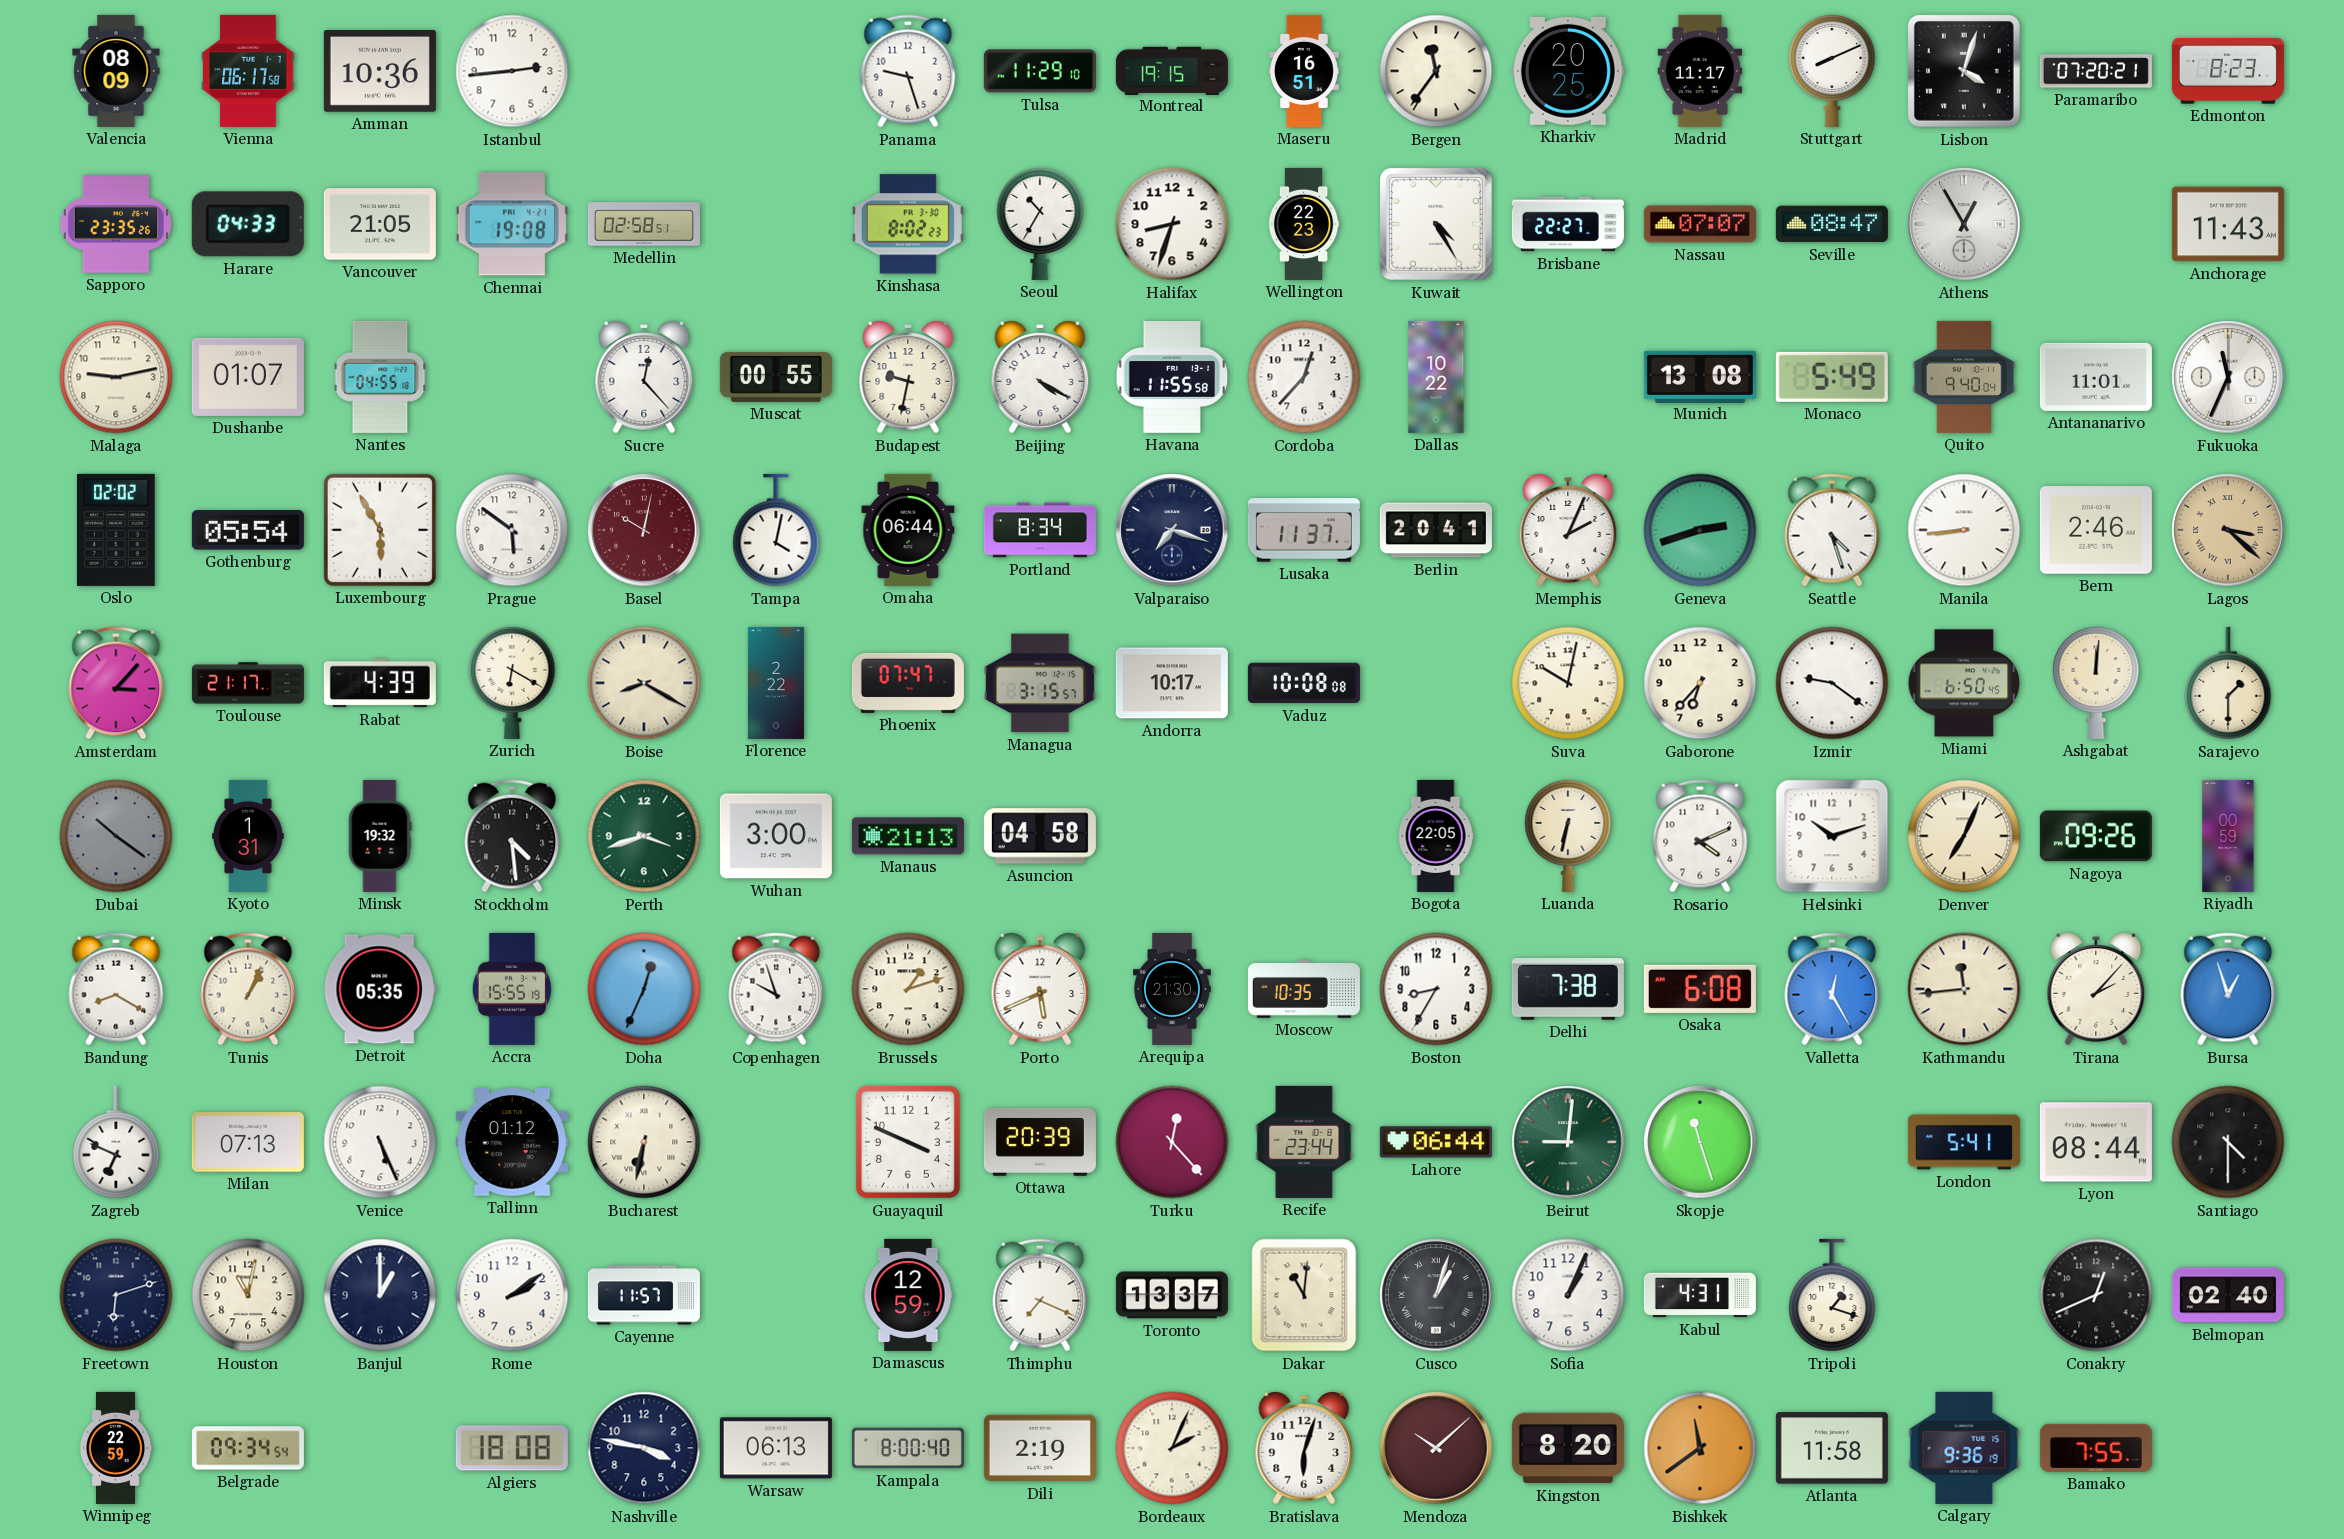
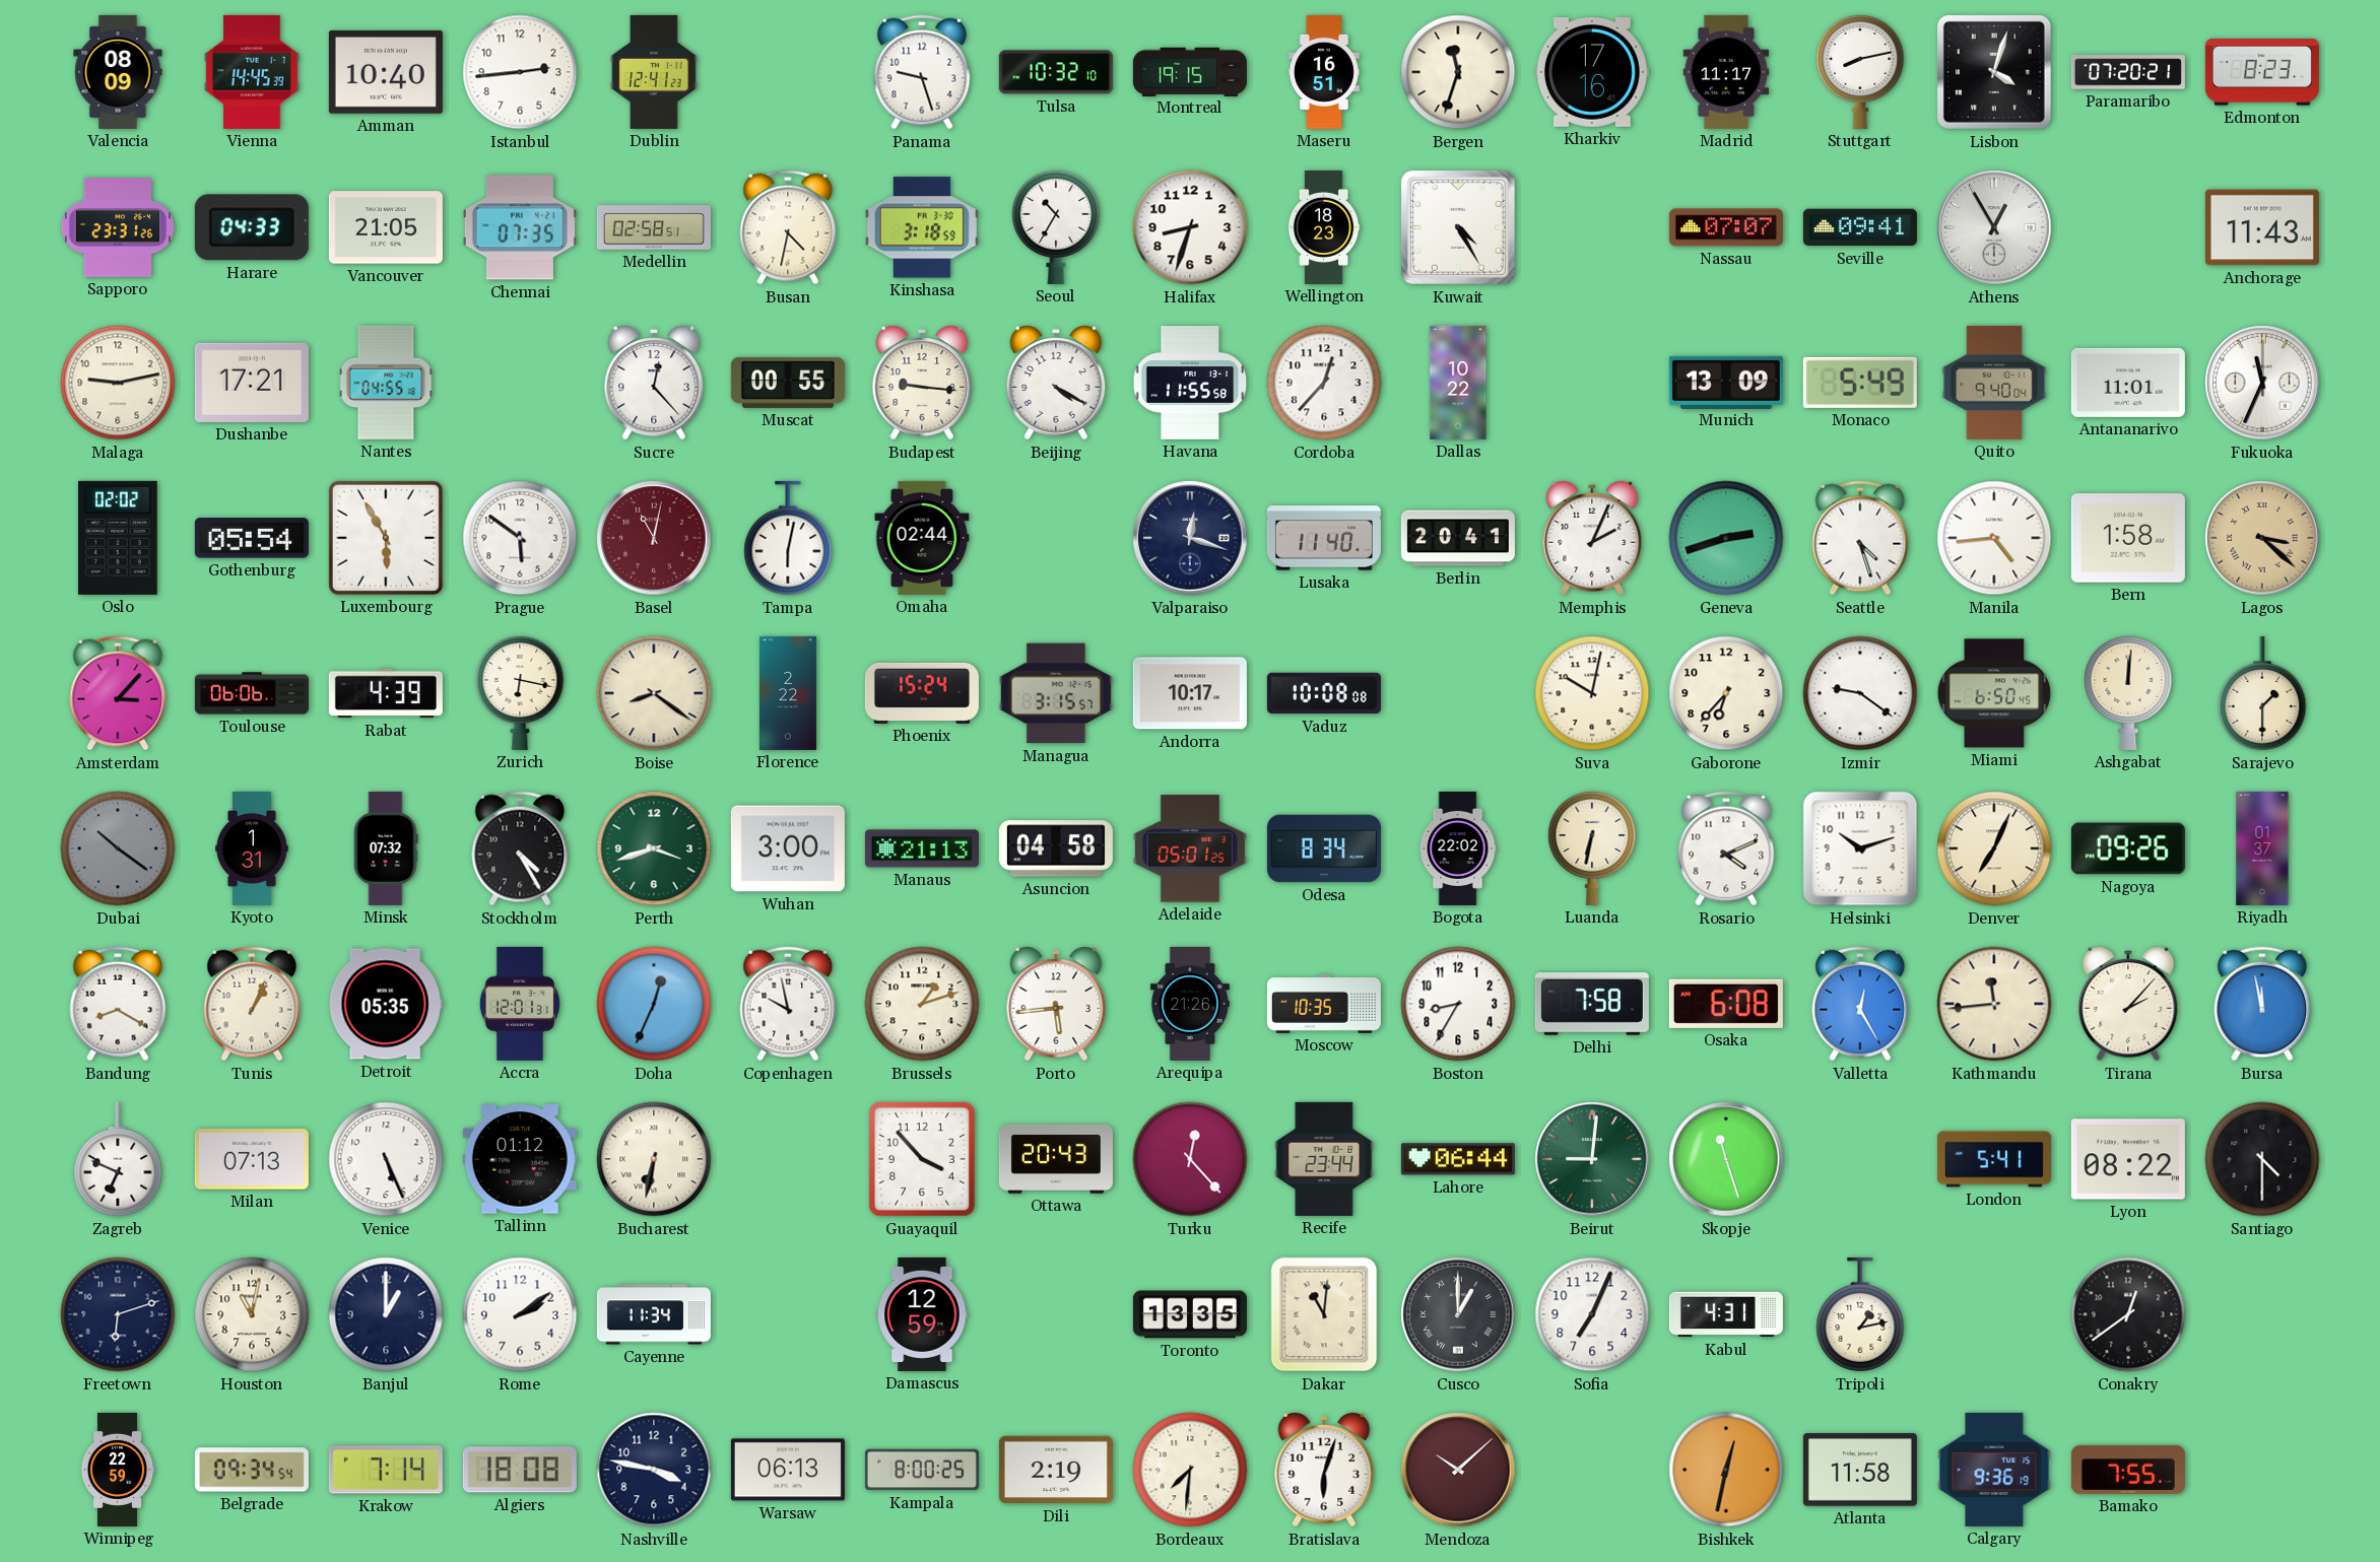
Vienna: 06:17 -> 14:45
Amman: 10:36 -> 10:40
Dublin: none -> 12:41
Tulsa: 11:29 -> 10:32
Bergen: 11:36 -> 11:33
Kharkiv: 20:25 -> 17:16
Stuttgart: 8:11 -> 8:13
Sapporo: 23:35 -> 23:31
Chennai: 19:08 -> 07:35
Busan: none -> 4:32
Kinshasa: 8:02 -> 3:18
Wellington: 22:23 -> 18:23
Brisbane: 22:27 -> none
Seville: 08:47 -> 09:41
Dushanbe: 01:07 -> 17:21
Budapest: 9:32 -> 9:16
Munich: 13:08 -> 13:09
Basel: 10:02 -> 11:02
Tampa: 4:02 -> 6:02
Omaha: 06:44 -> 02:44
Portland: 8:34 -> none
Valparaiso: 7:18 -> 12:18
Lusaka: 11:37 -> 11:40
Manila: 8:44 -> 4:44
Bern: 2:46 -> 1:58
Toulouse: 21:17 -> 06:06
Zurich: 6:20 -> 6:17
Boise: 8:20 -> 8:21
Phoenix: 07:47 -> 15:24
Minsk: 19:32 -> 07:32
Stockholm: 4:29 -> 4:25
Adelaide: none -> 05:01
Odesa: none -> 8:34
Bogota: 22:05 -> 22:02
Riyadh: 00:59 -> 01:37
Accra: 15:55 -> 12:01
Copenhagen: 9:57 -> 9:58
Porto: 5:41 -> 5:44
Arequipa: 21:30 -> 21:26
Delhi: 7:38 -> 7:58
Bursa: 12:57 -> 11:58
Guayaquil: 3:49 -> 3:53
Ottawa: 20:39 -> 20:43
Lyon: 08:44 -> 08:22
Cayenne: 11:57 -> 11:34
Thimphu: 7:19 -> none
Toronto: 13:37 -> 13:35
Cusco: 1:03 -> 1:00
Sofia: 1:04 -> 7:04
Tripoli: 1:18 -> 1:13
Conakry: 12:41 -> 12:39
Belmopan: 02:40 -> none
Krakow: none -> 7:14
Kampala: 8:00:40 -> 8:00:25
Bordeaux: 2:04 -> 7:31
Kingston: 8:20 -> none
Bishkek: 11:39 -> 12:32
